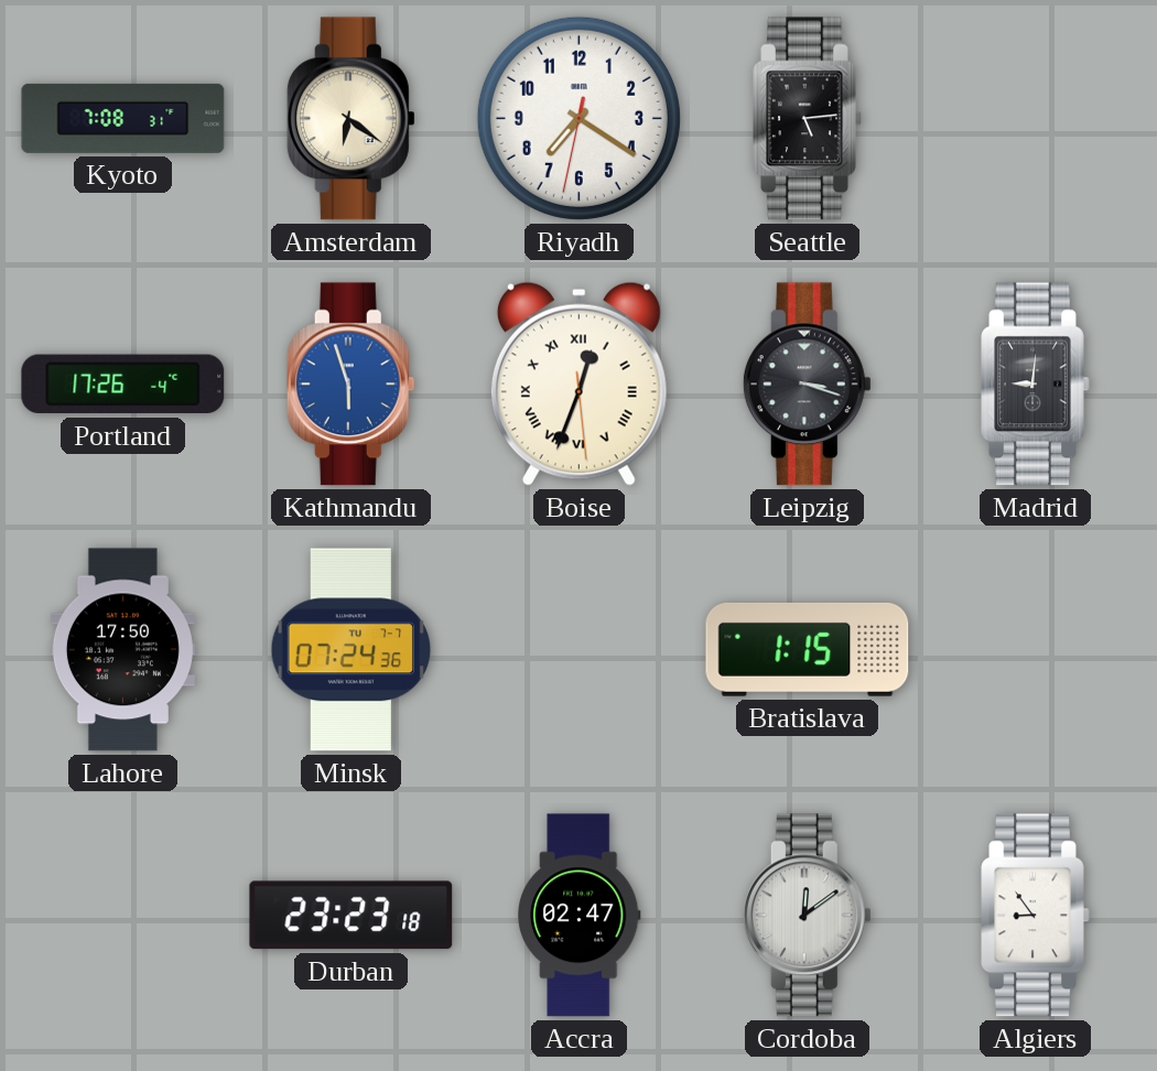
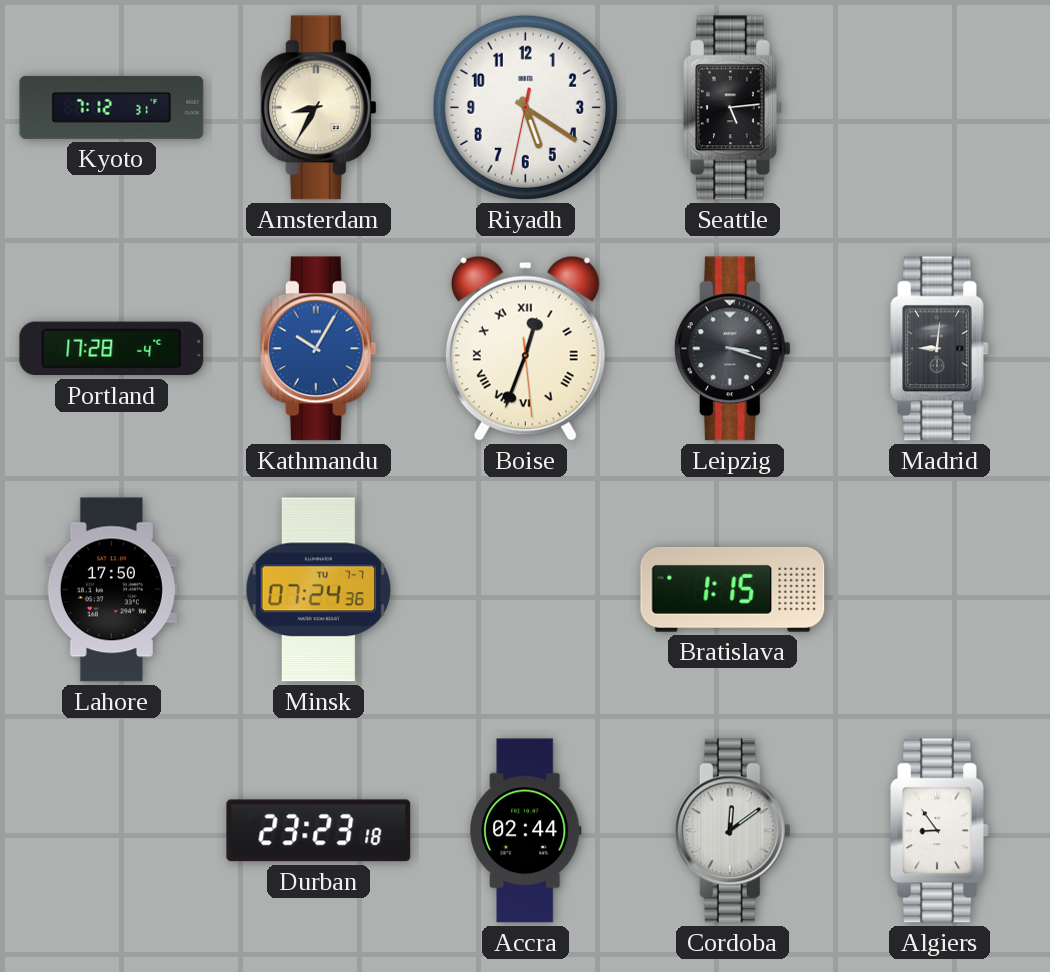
Kyoto: 7:08 -> 7:12
Amsterdam: 6:21 -> 8:35
Riyadh: 7:20 -> 5:20
Portland: 17:26 -> 17:28
Kathmandu: 5:57 -> 10:05
Accra: 02:47 -> 02:44
